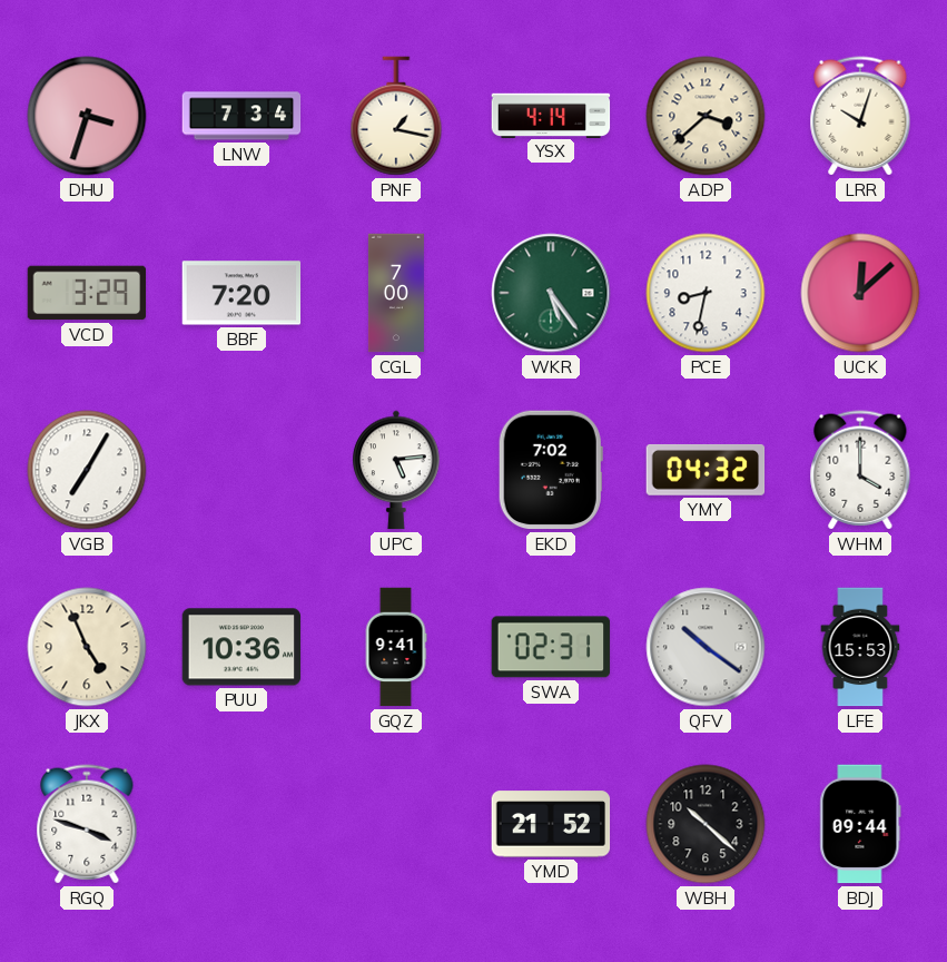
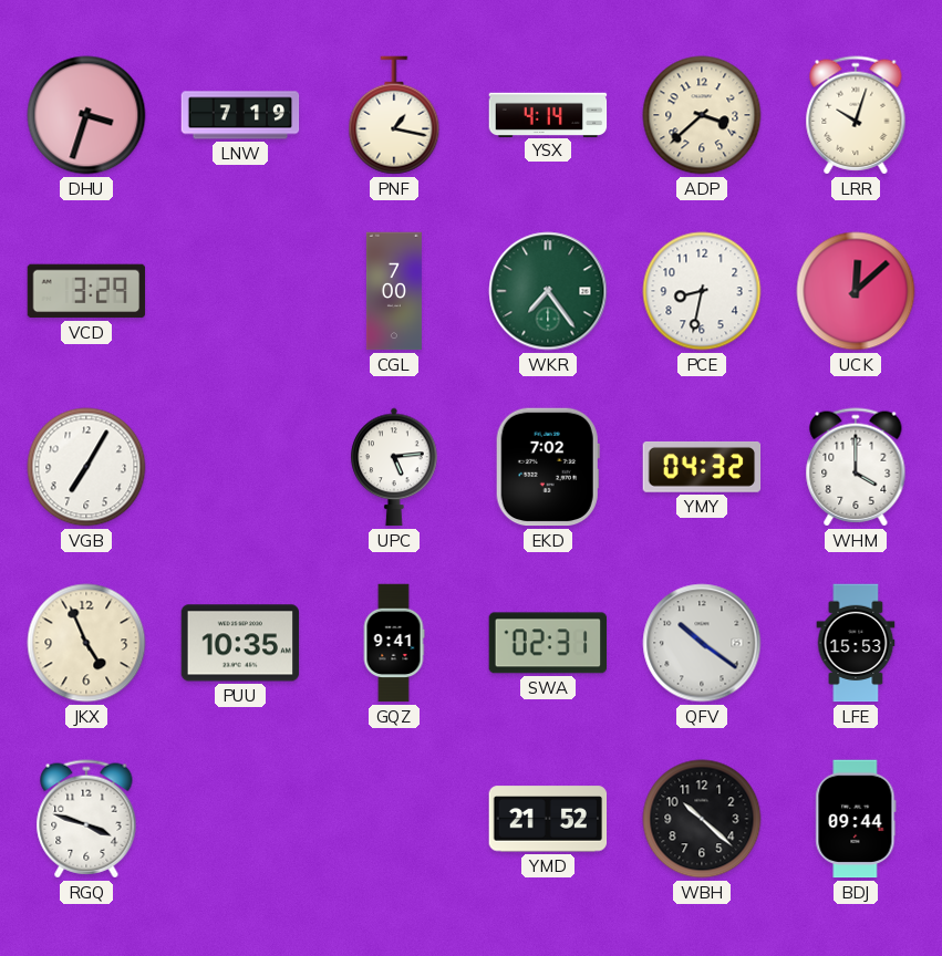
LNW: 7:34 -> 7:19
BBF: 7:20 -> none
WKR: 5:24 -> 7:24
PUU: 10:36 -> 10:35
